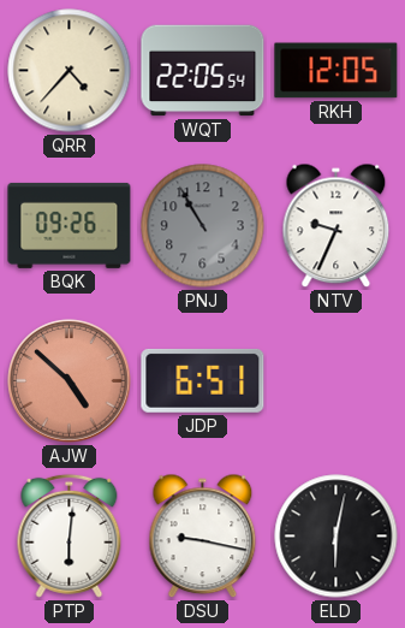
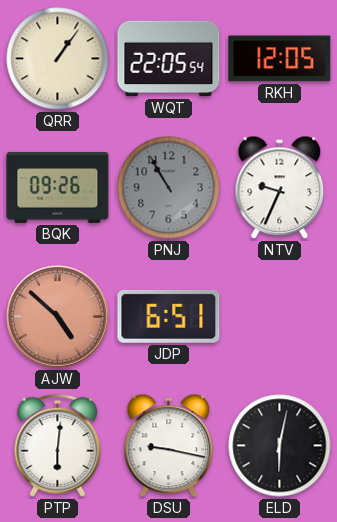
QRR: 4:37 -> 1:06
